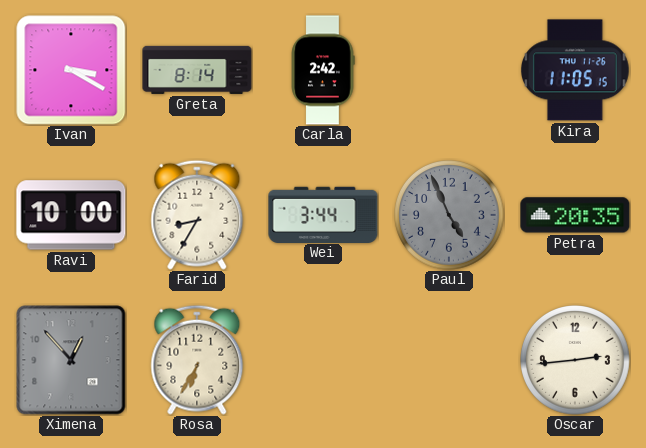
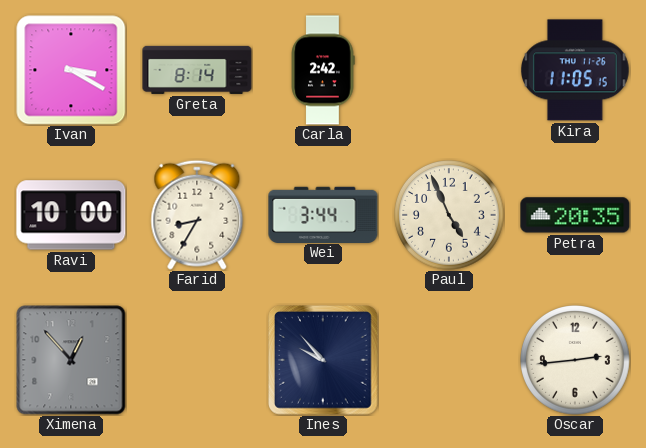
Paul dial: grey -> cream
Rosa: 6:35 -> none
Ines: none -> 9:53
